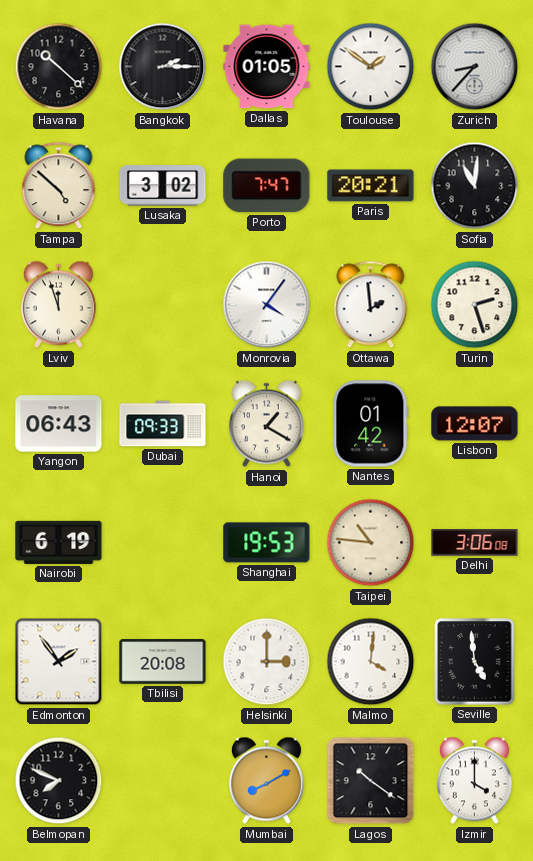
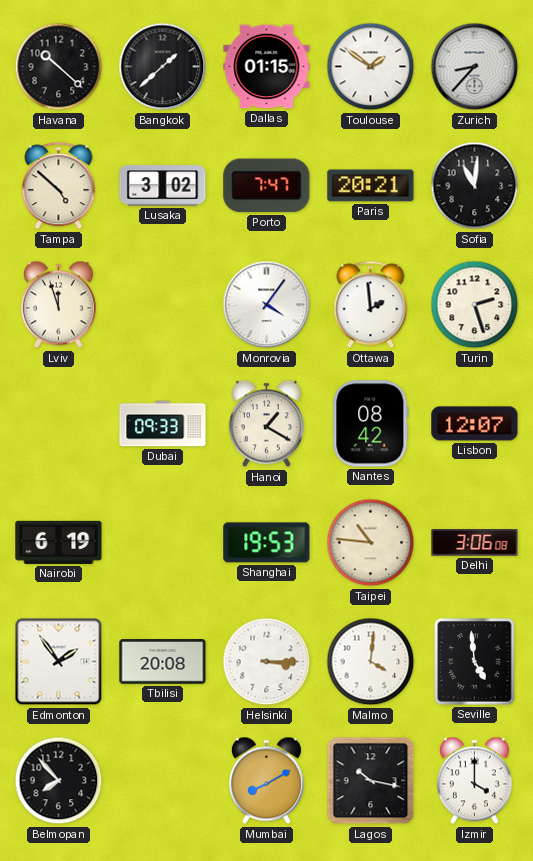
Bangkok: 2:15 -> 1:38
Dallas: 01:05 -> 01:15
Yangon: 06:43 -> none
Nantes: 01:42 -> 08:42
Helsinki: 3:00 -> 3:15
Belmopan: 7:49 -> 7:53
Lagos: 10:21 -> 10:17
